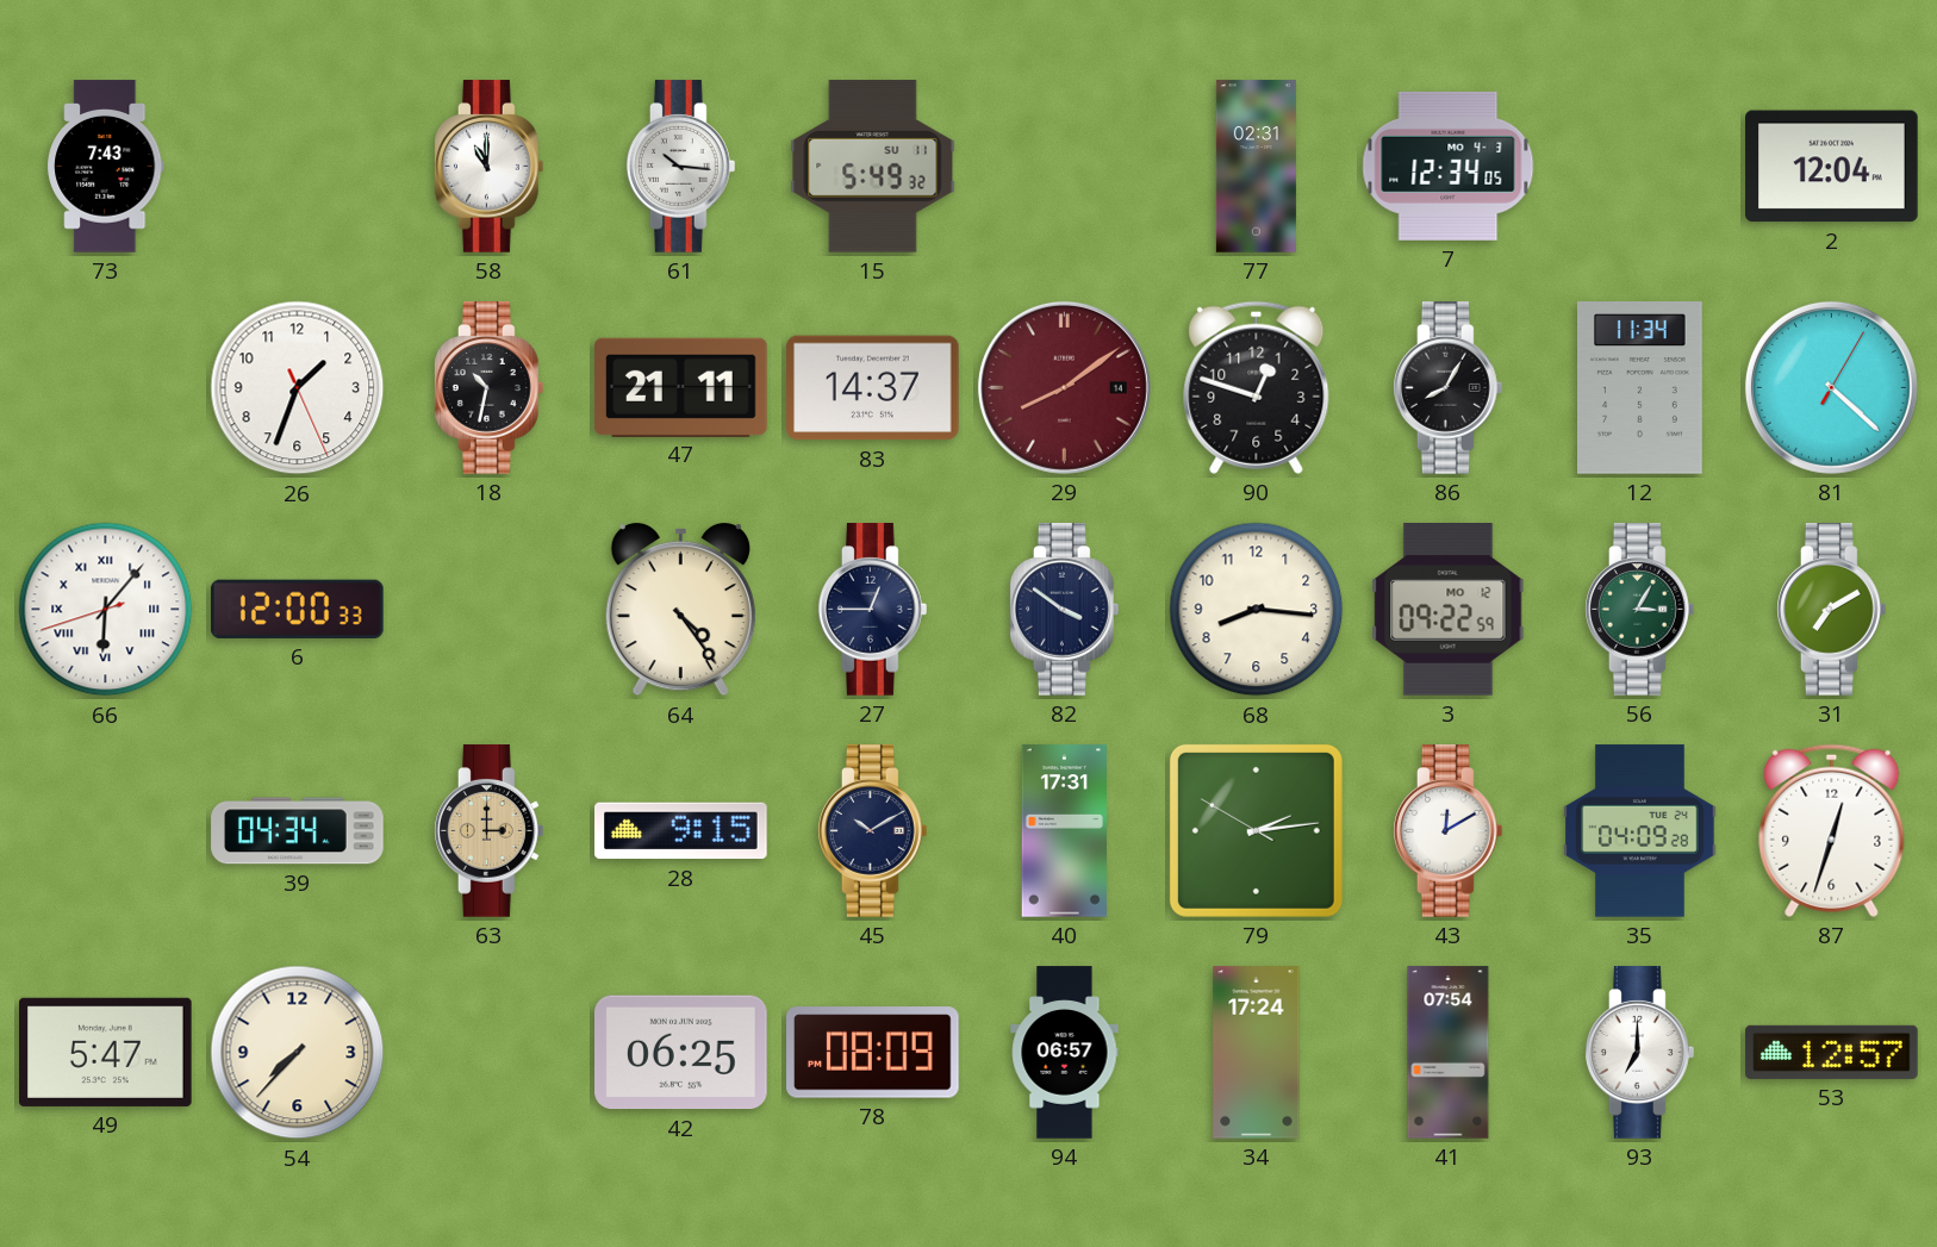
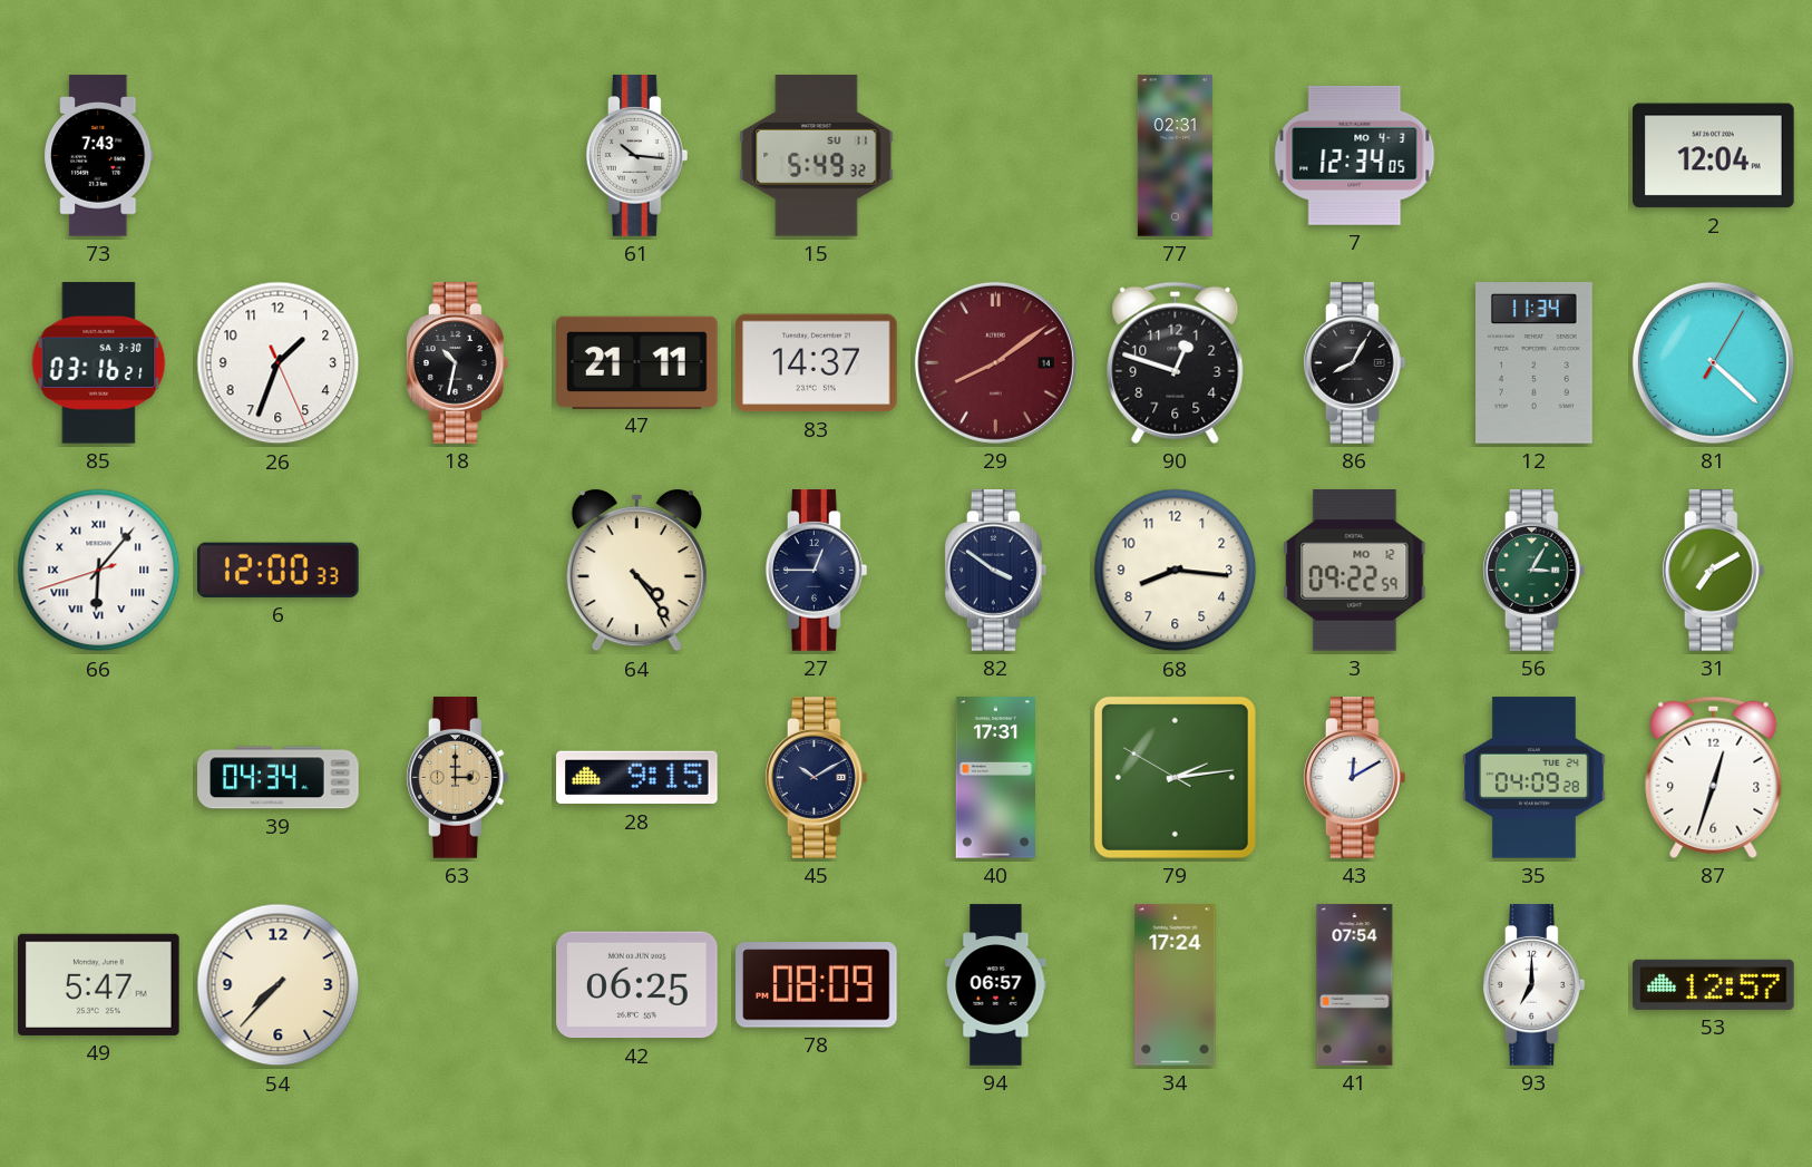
58: 11:00 -> none
85: none -> 03:16
